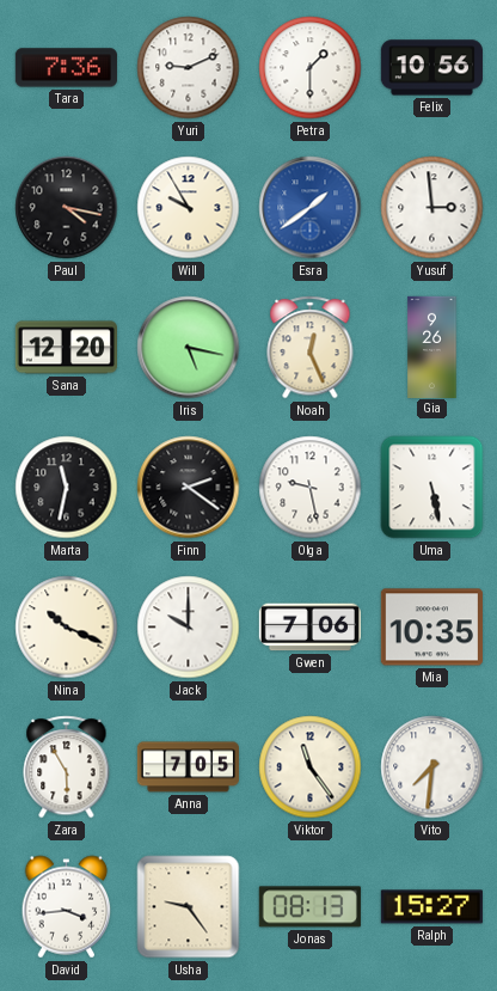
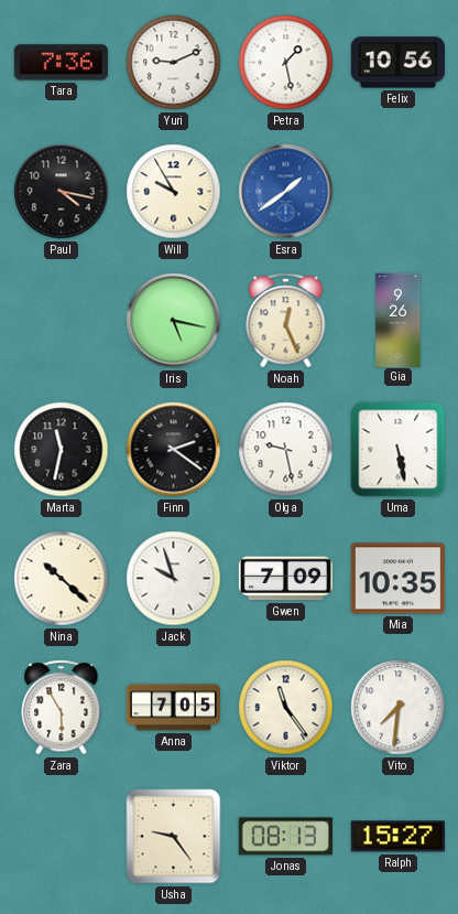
Petra: 1:30 -> 1:28
Yusuf: 2:59 -> none
Sana: 12:20 -> none
Nina: 10:19 -> 10:22
Jack: 10:00 -> 9:57
Gwen: 7:06 -> 7:09
David: 3:44 -> none
